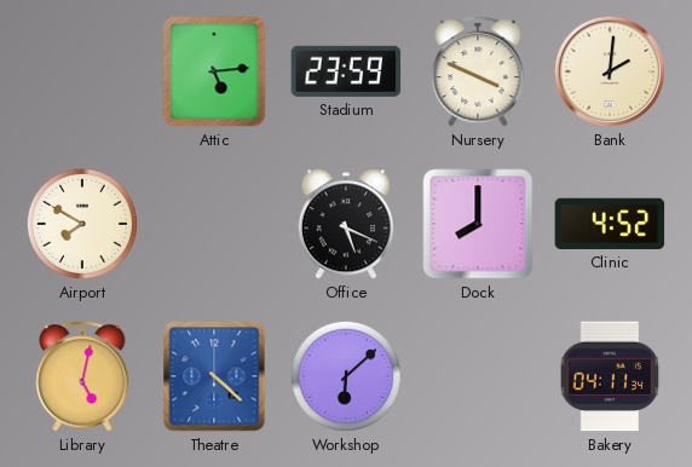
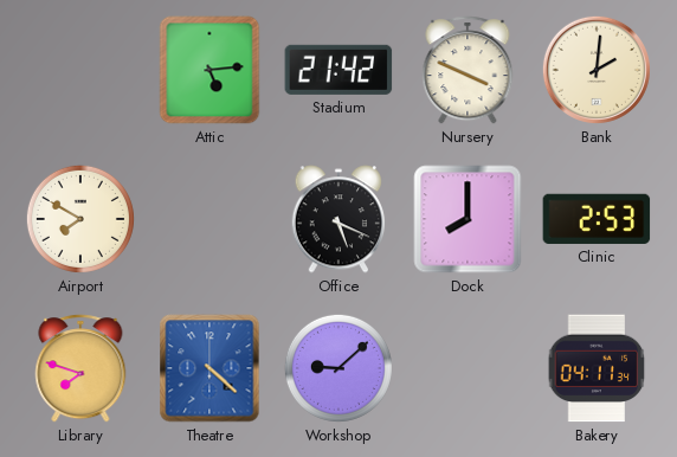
Stadium: 23:59 -> 21:42
Clinic: 4:52 -> 2:53
Library: 5:02 -> 7:48
Workshop: 6:08 -> 9:08
